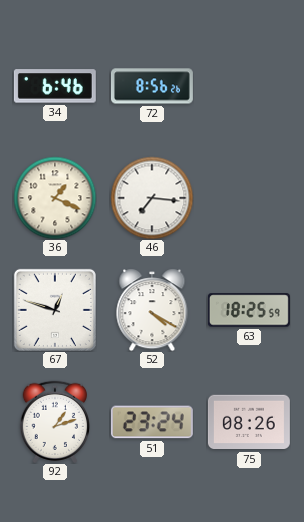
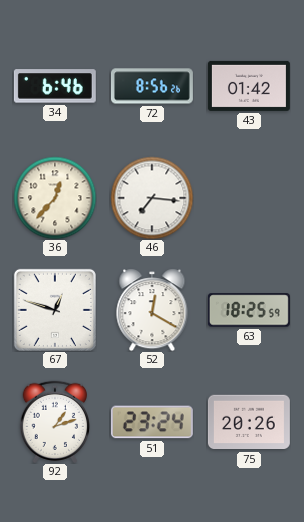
43: none -> 01:42
36: 1:19 -> 12:37
52: 4:20 -> 12:20
75: 08:26 -> 20:26
